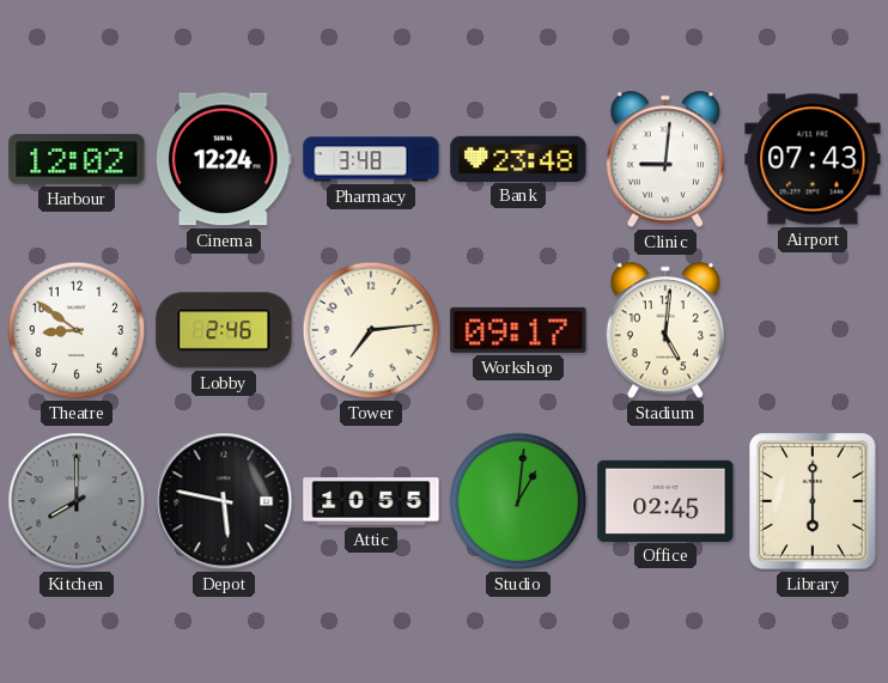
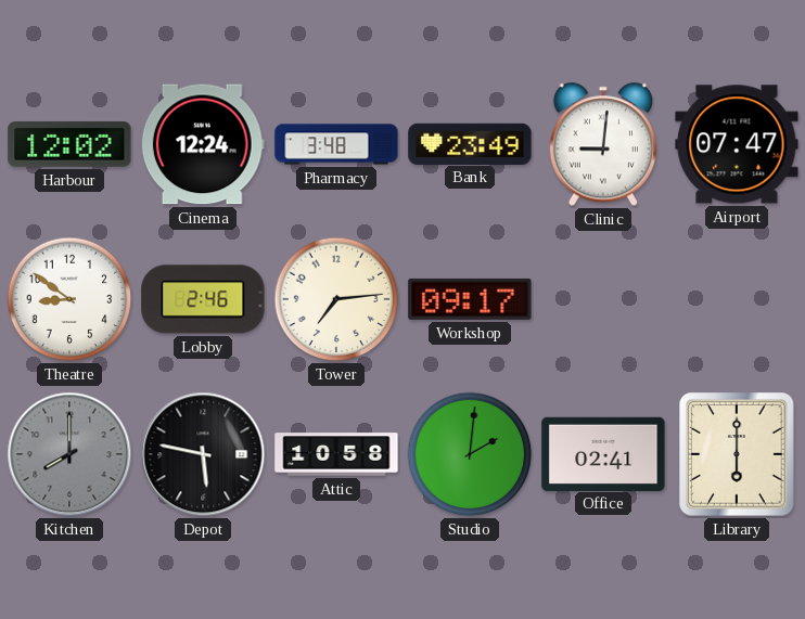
Bank: 23:48 -> 23:49
Airport: 07:43 -> 07:47
Stadium: 5:01 -> none
Attic: 10:55 -> 10:58
Studio: 1:01 -> 2:01
Office: 02:45 -> 02:41
